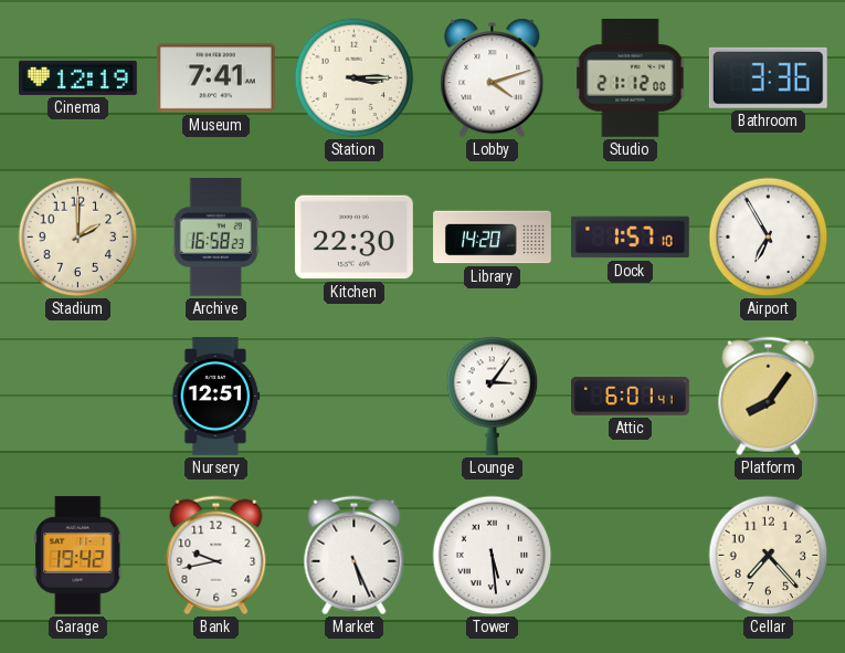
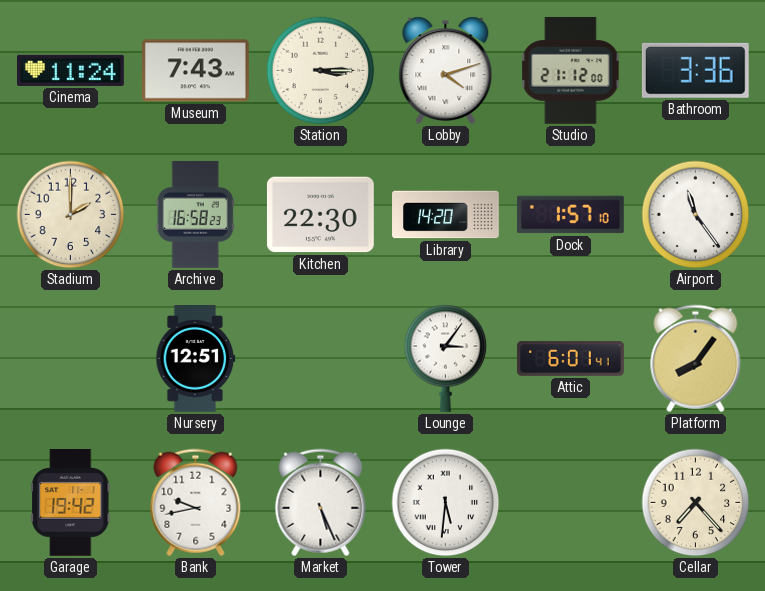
Cinema: 12:19 -> 11:24
Museum: 7:41 -> 7:43
Airport: 6:55 -> 11:24
Tower: 5:29 -> 5:31
